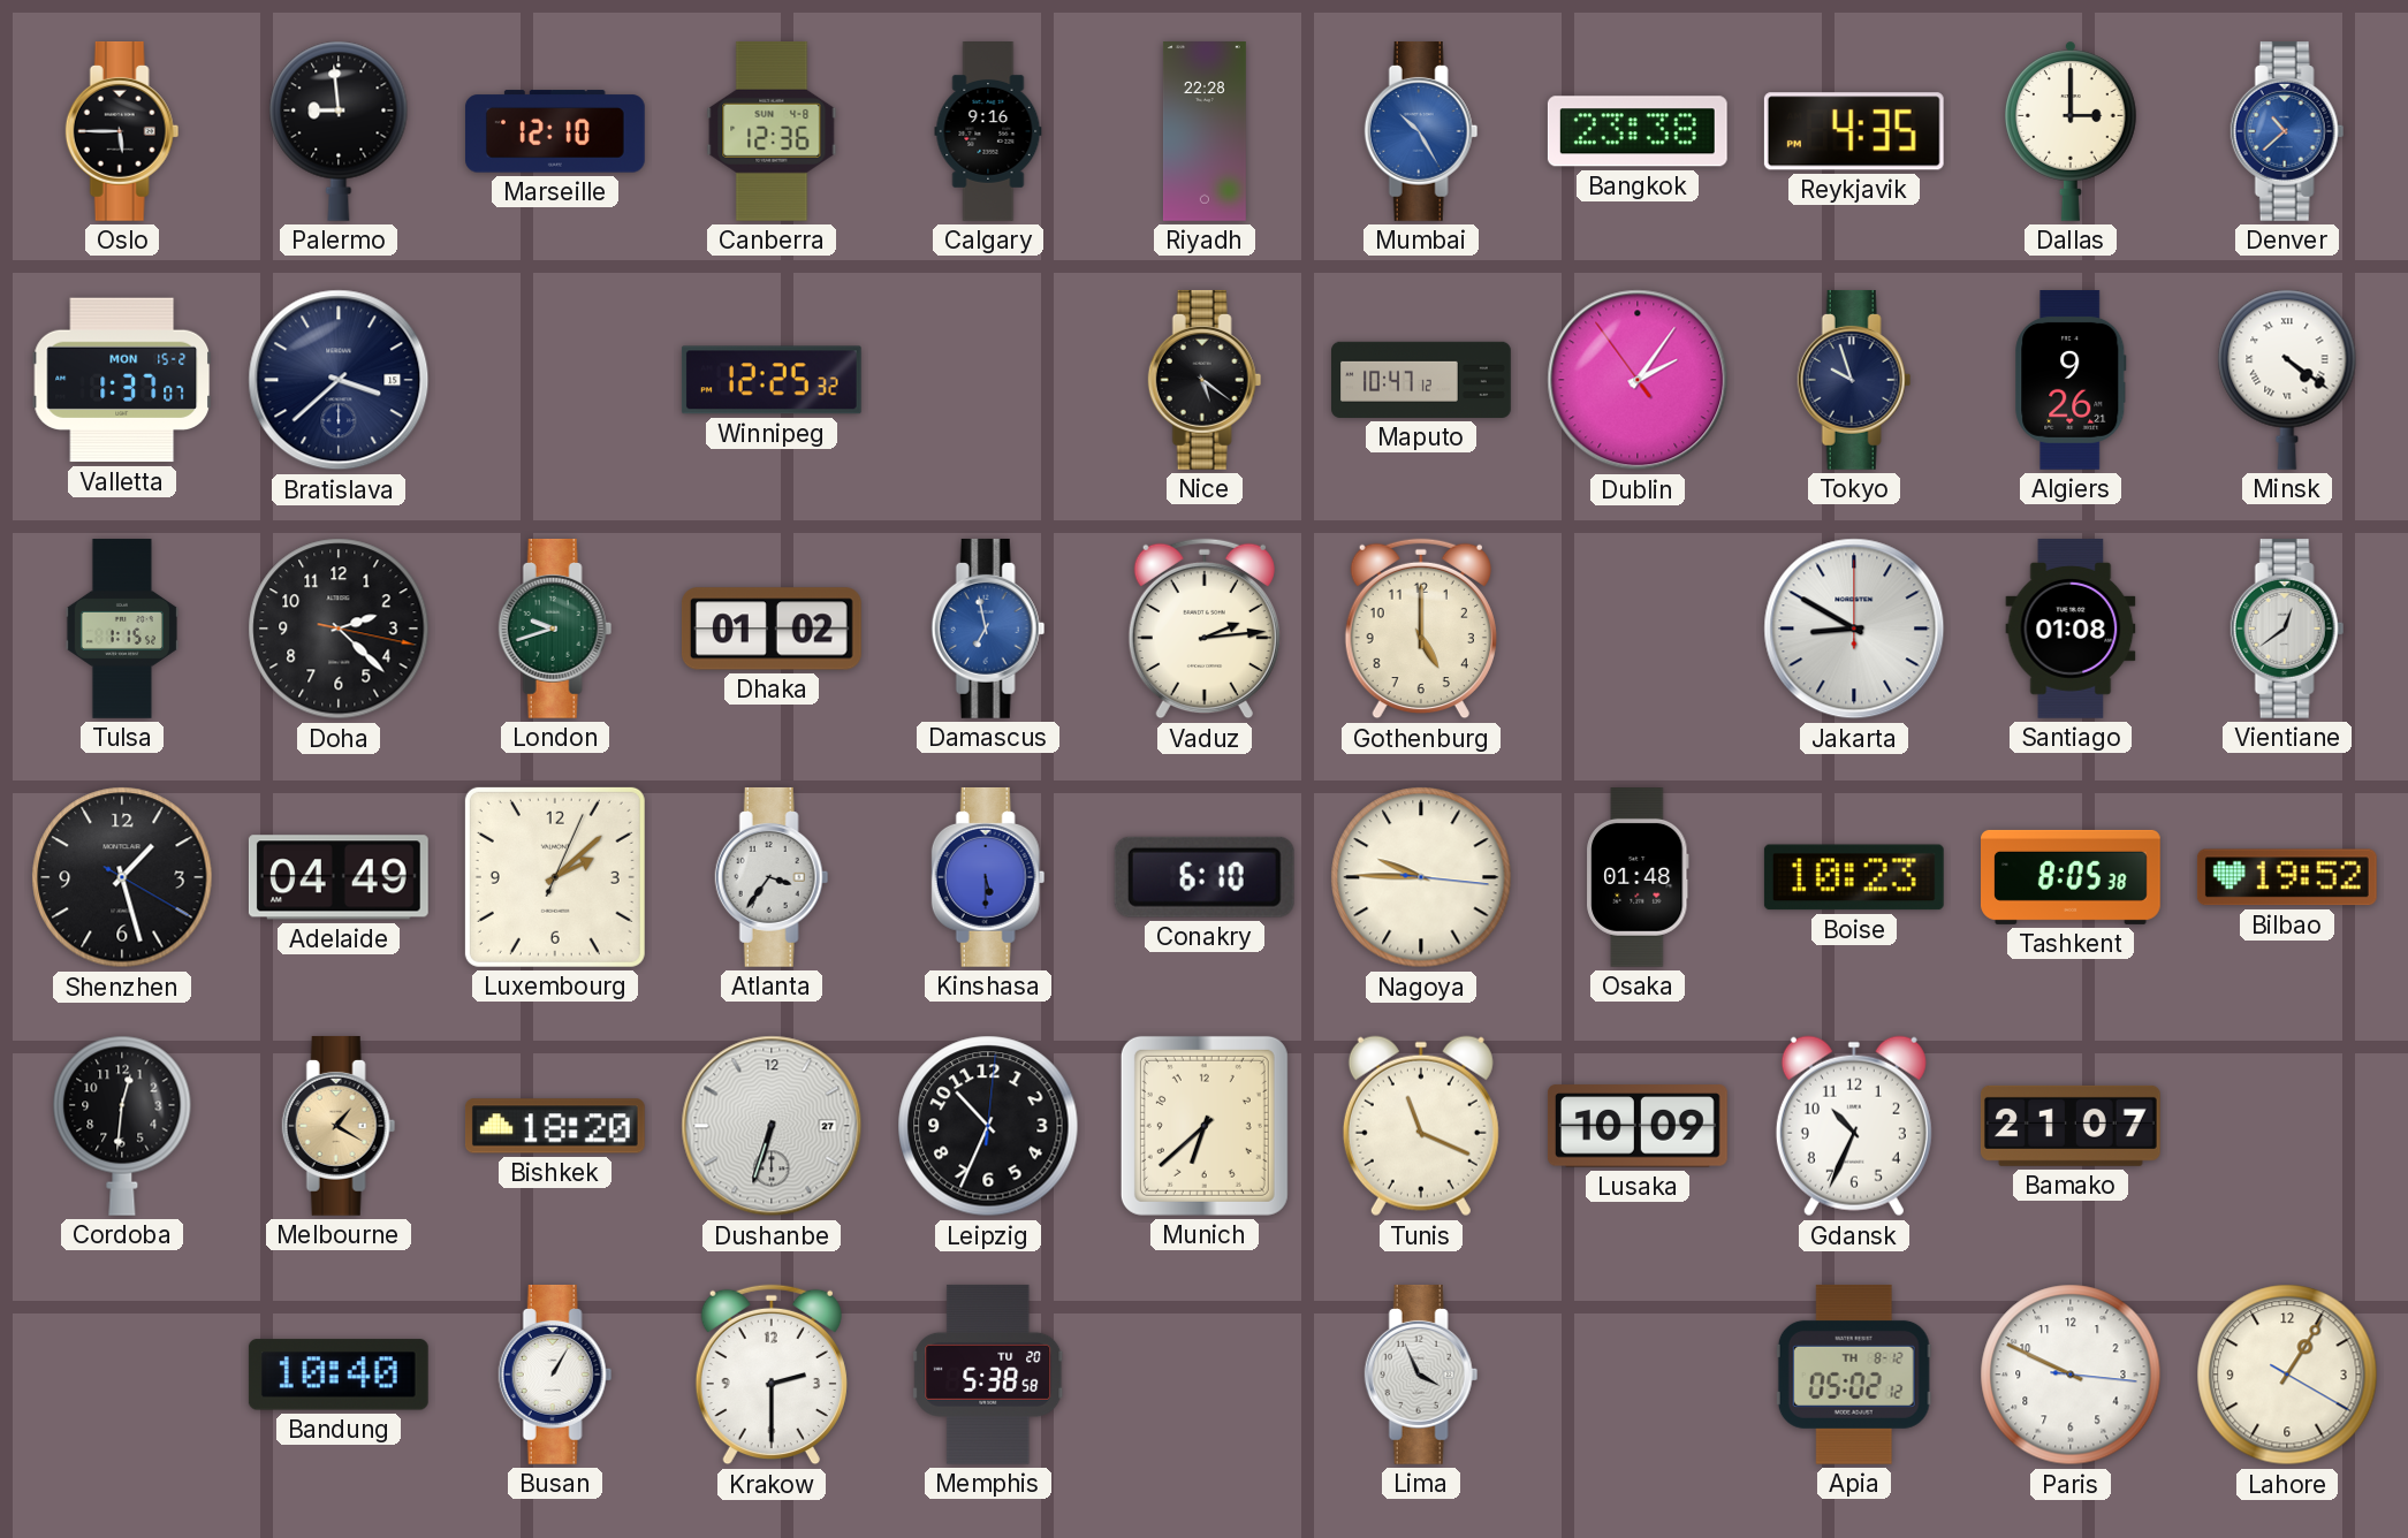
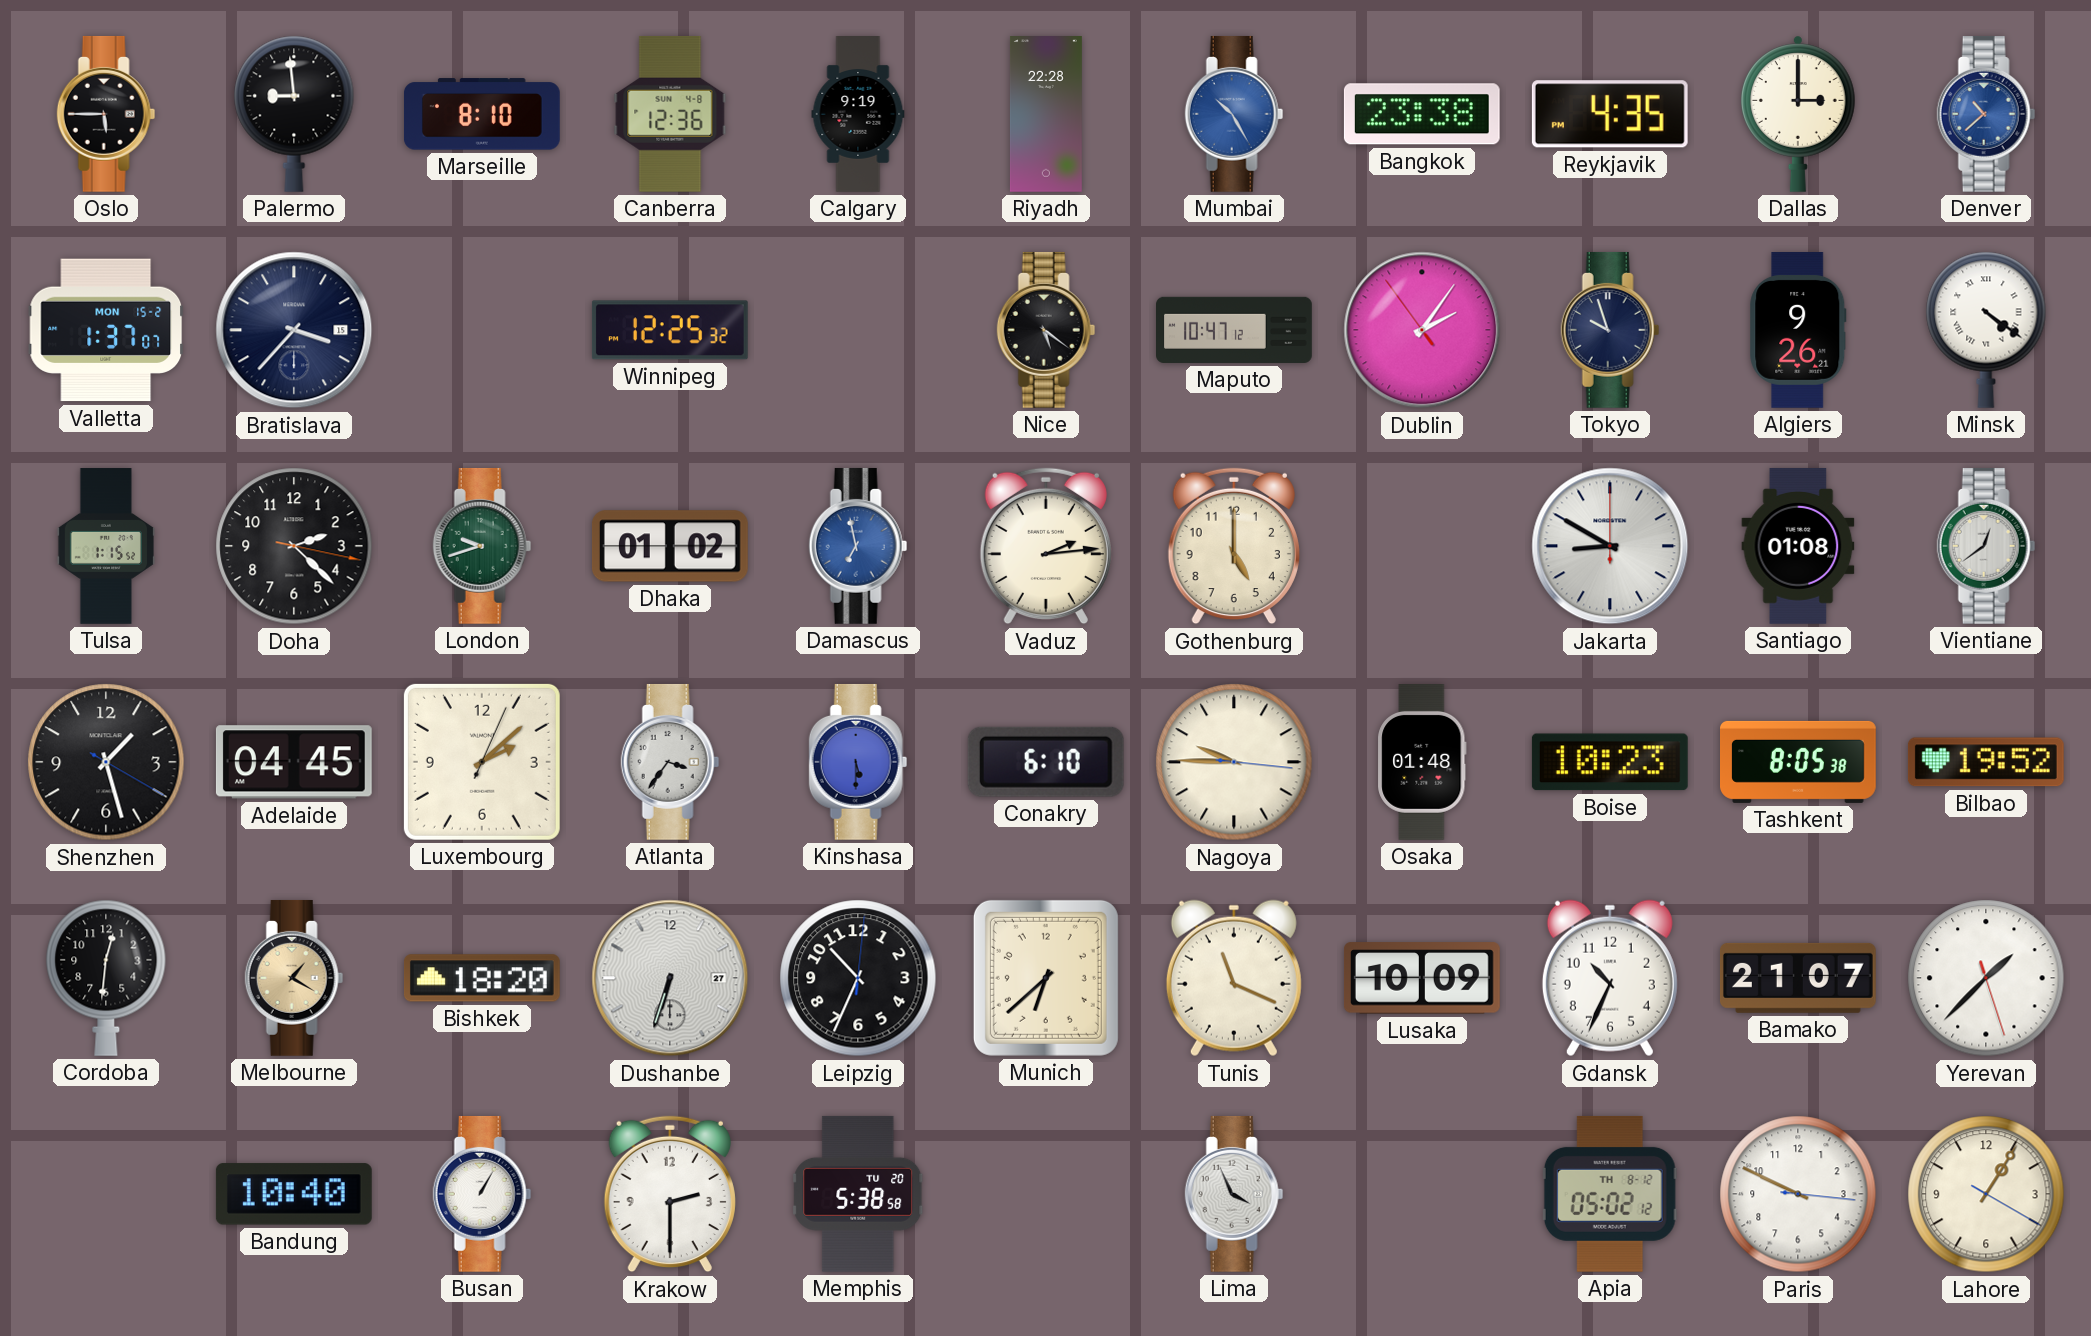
Marseille: 12:10 -> 8:10
Calgary: 9:16 -> 9:19
Bratislava: 3:38 -> 3:37
Adelaide: 04:49 -> 04:45
Yerevan: none -> 1:37
